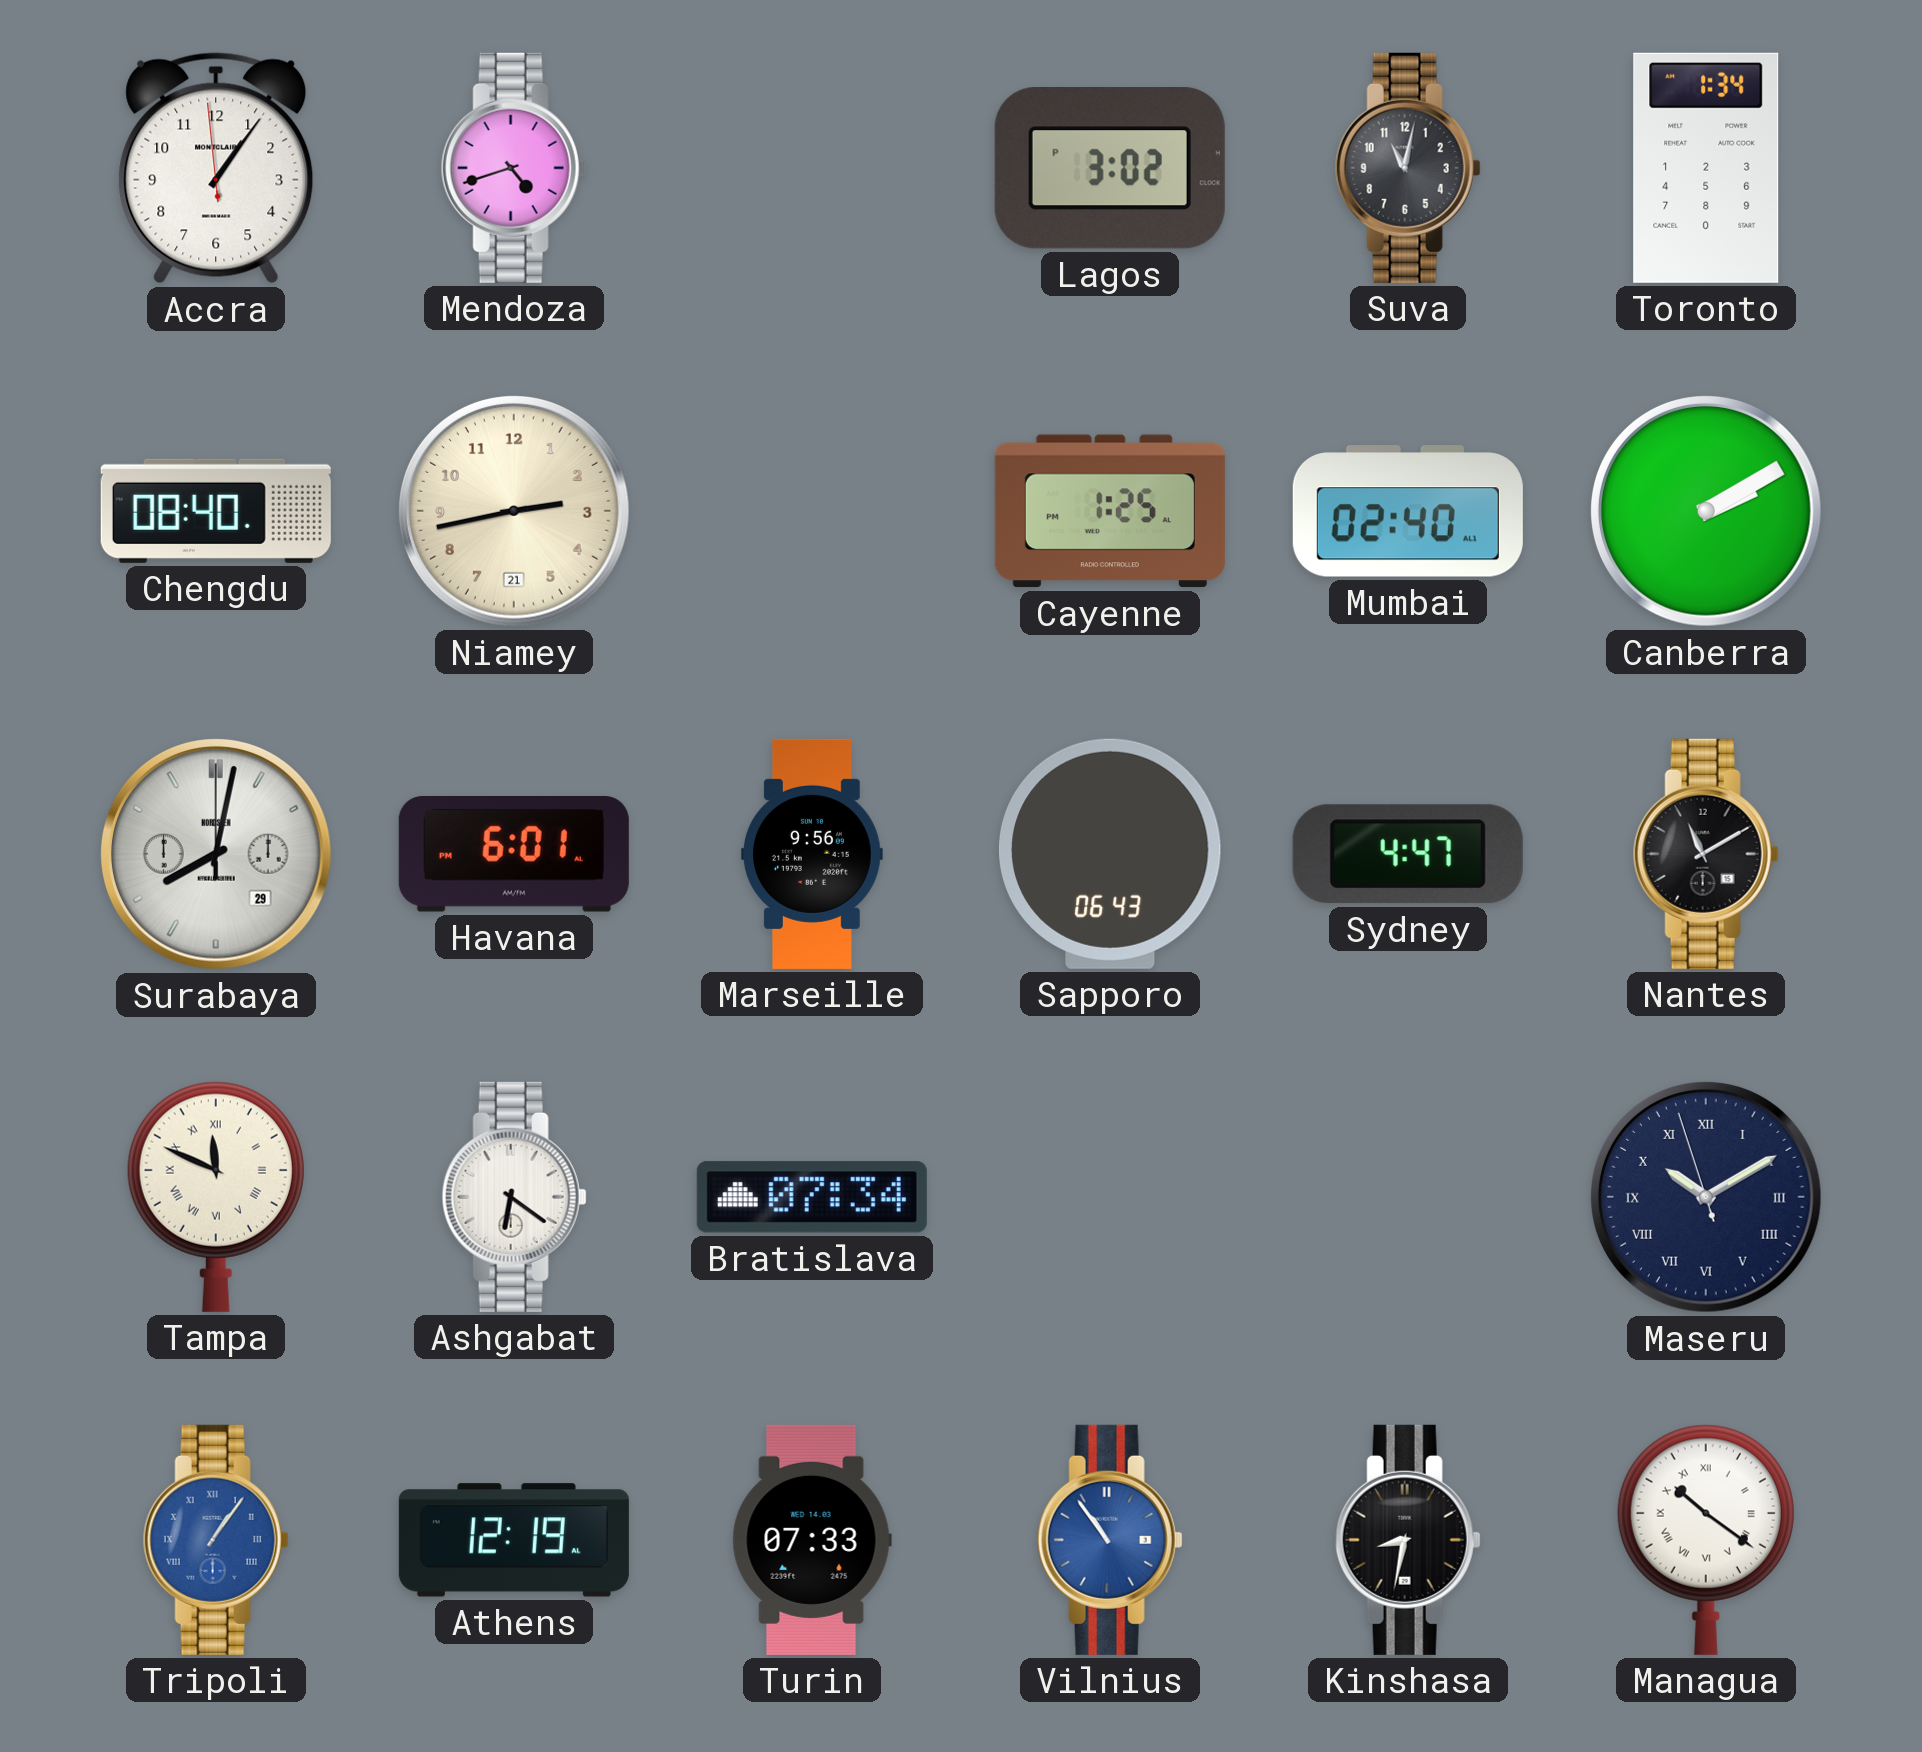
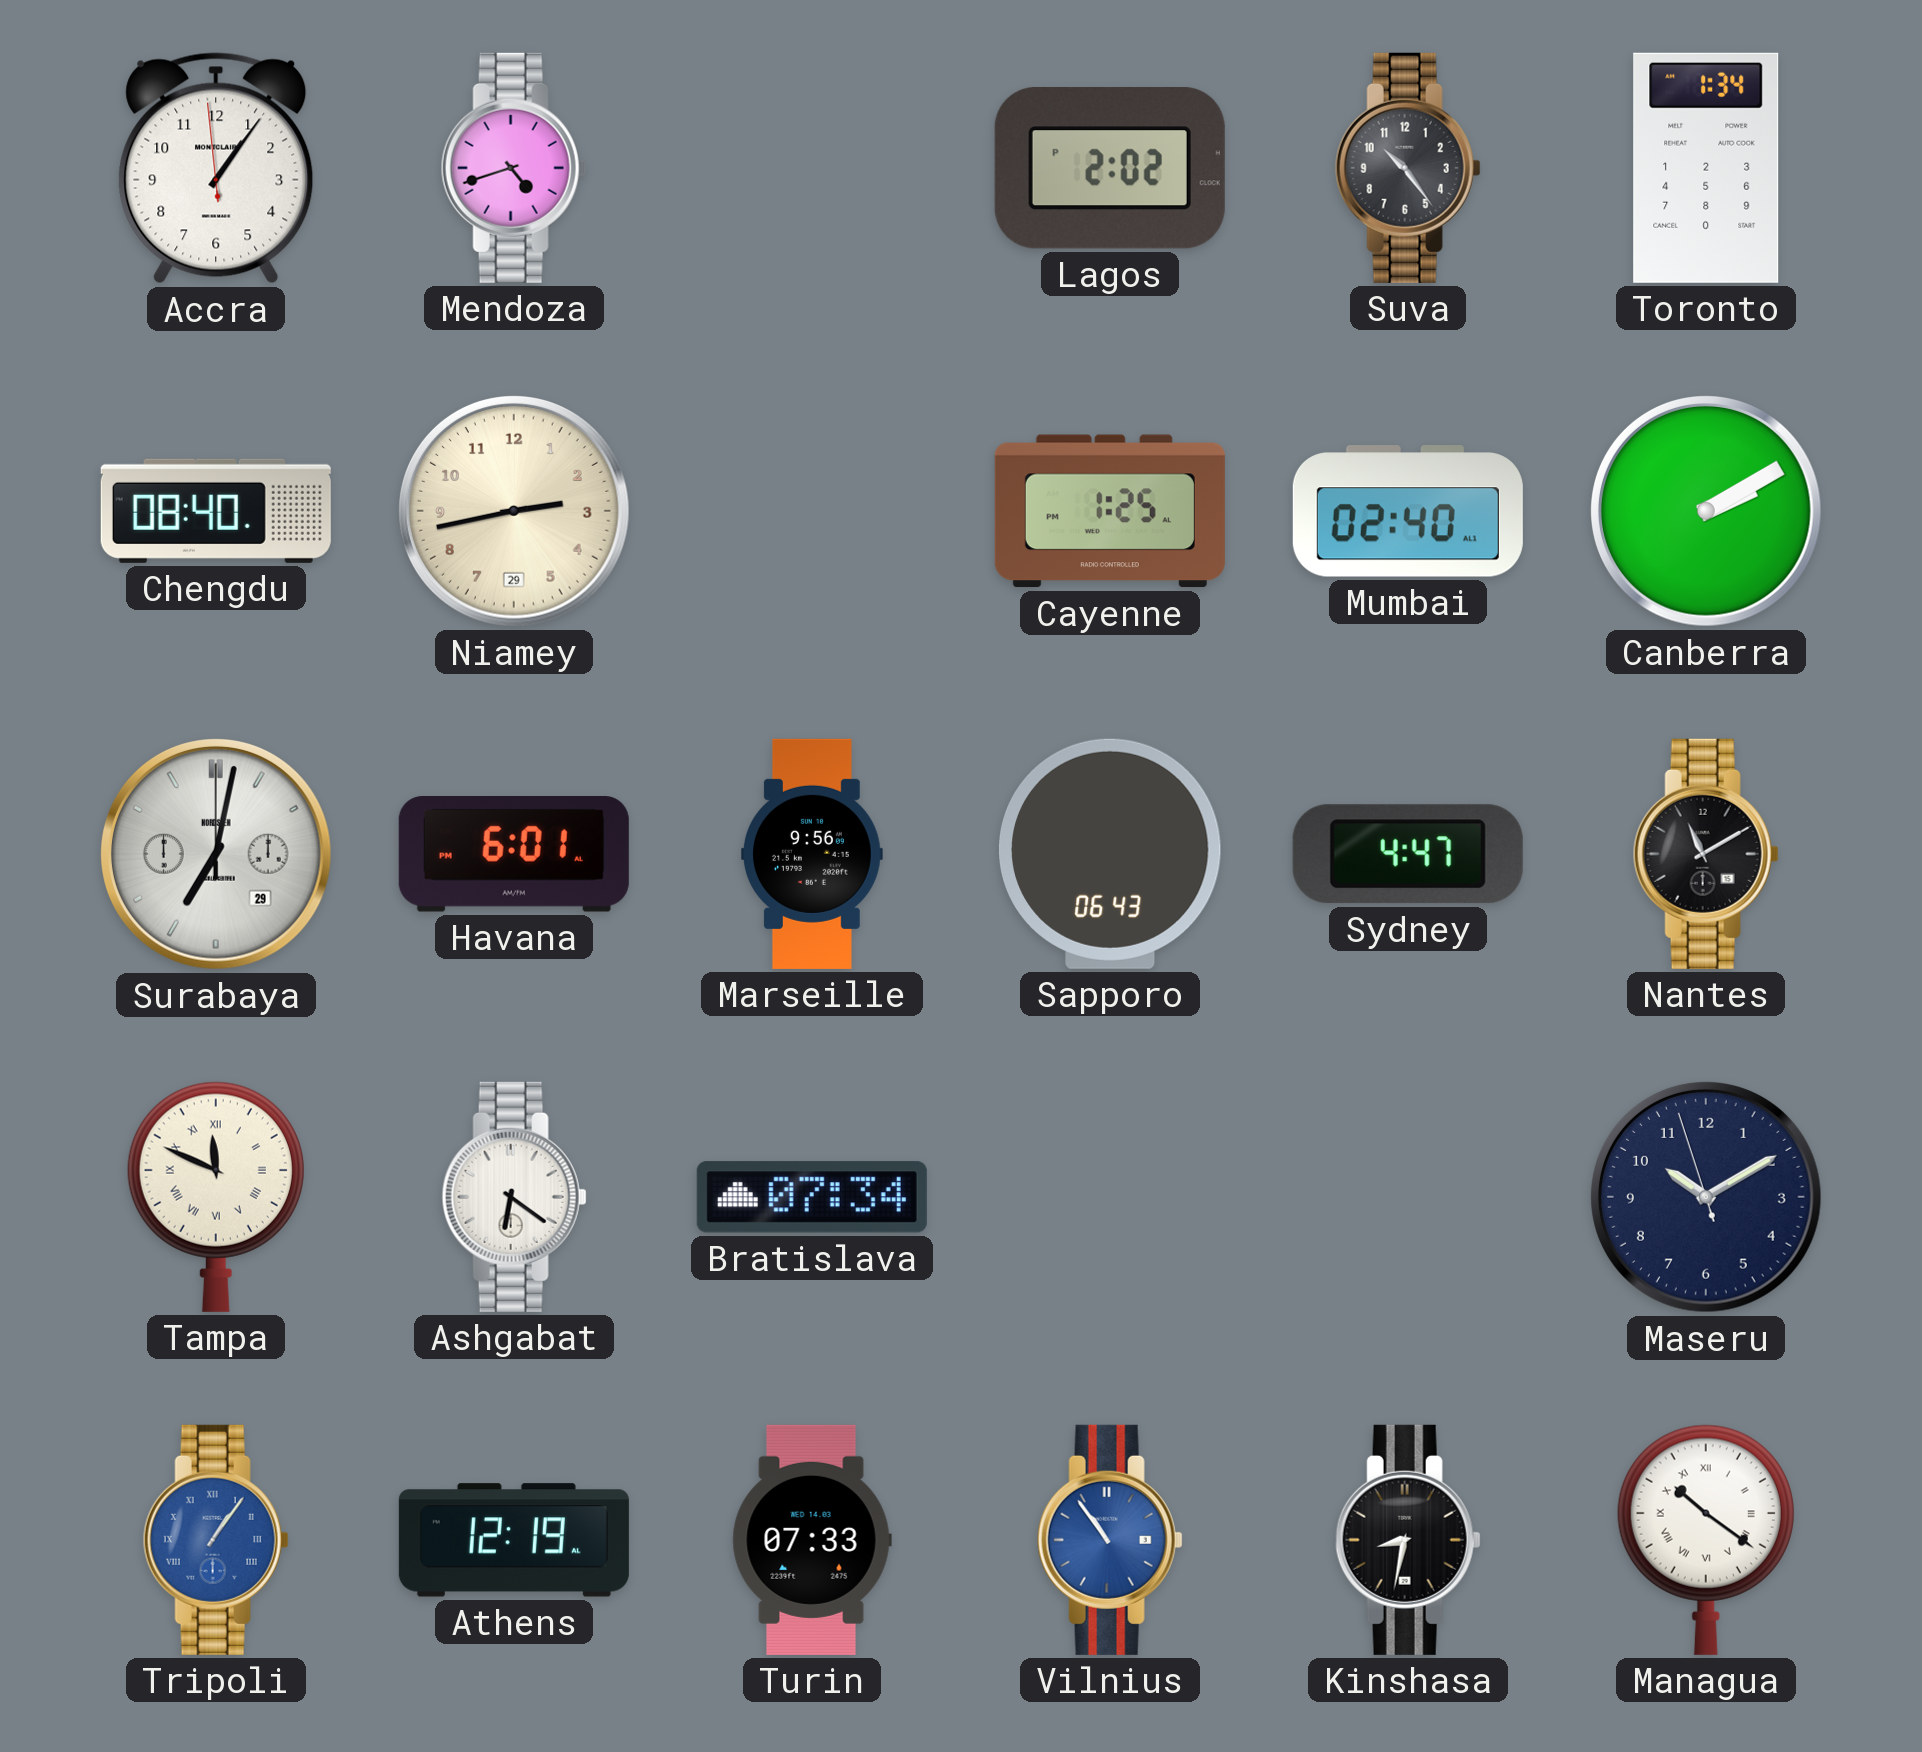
Lagos: 3:02 -> 2:02
Suva: 11:02 -> 10:24
Niamey date: 21 -> 29
Surabaya: 8:02 -> 7:02
Maseru numerals: Roman -> Arabic
